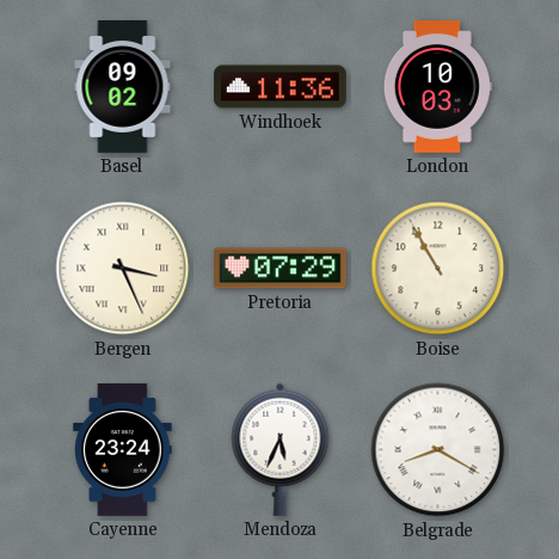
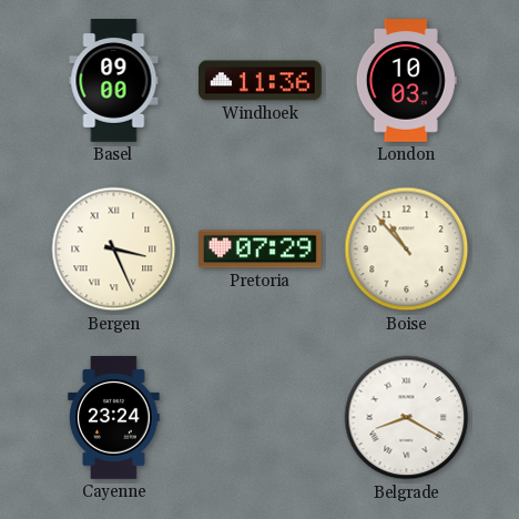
Basel: 09:02 -> 09:00
Boise: 10:55 -> 10:53
Mendoza: 5:34 -> none
